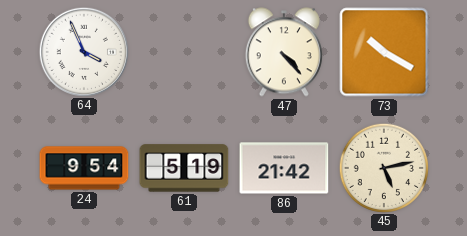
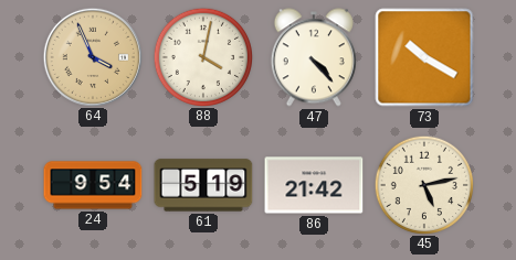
64 dial: white -> champagne
88: none -> 4:02
